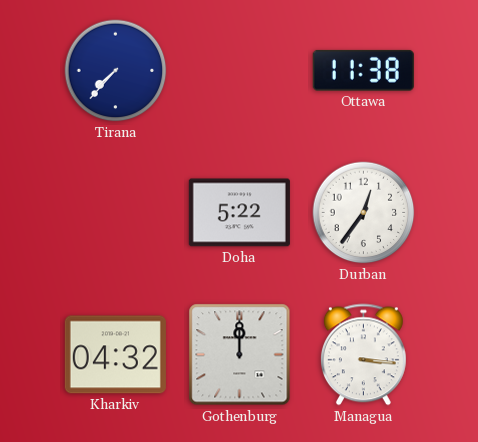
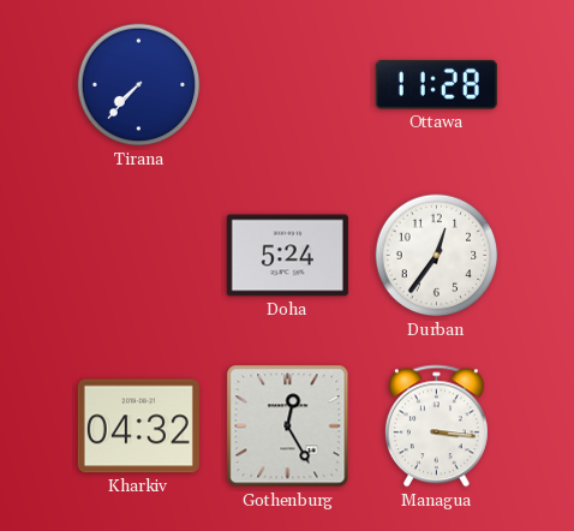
Ottawa: 11:38 -> 11:28
Doha: 5:22 -> 5:24
Gothenburg: 12:00 -> 12:25
